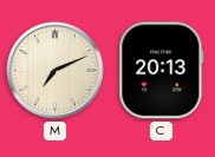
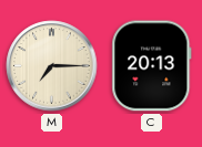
M: 7:11 -> 7:15
